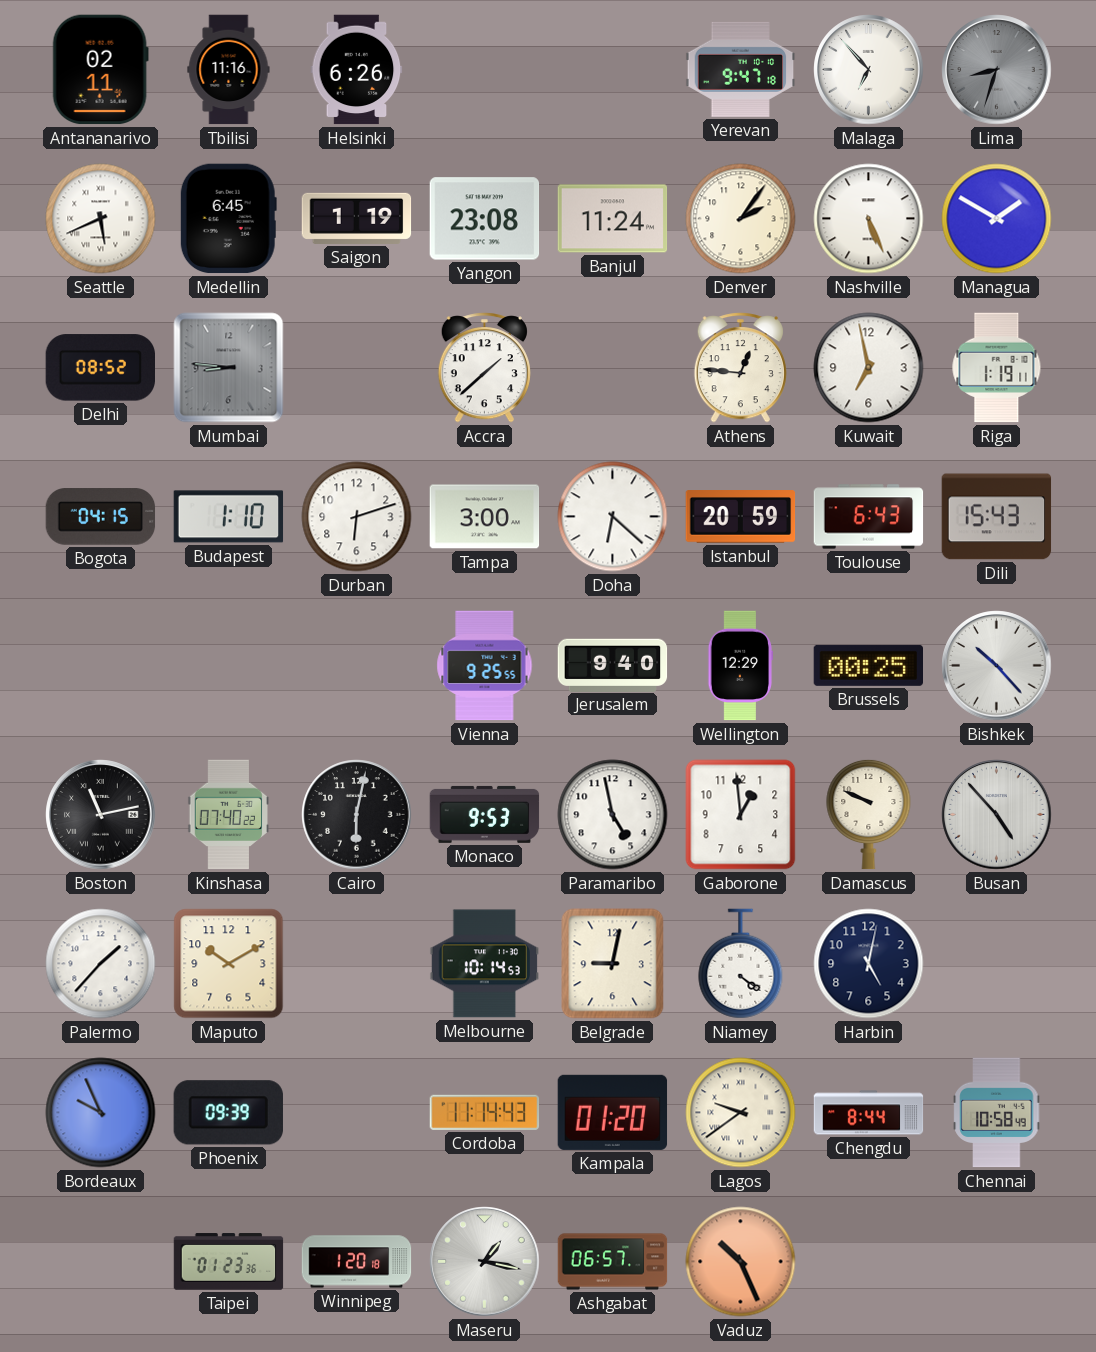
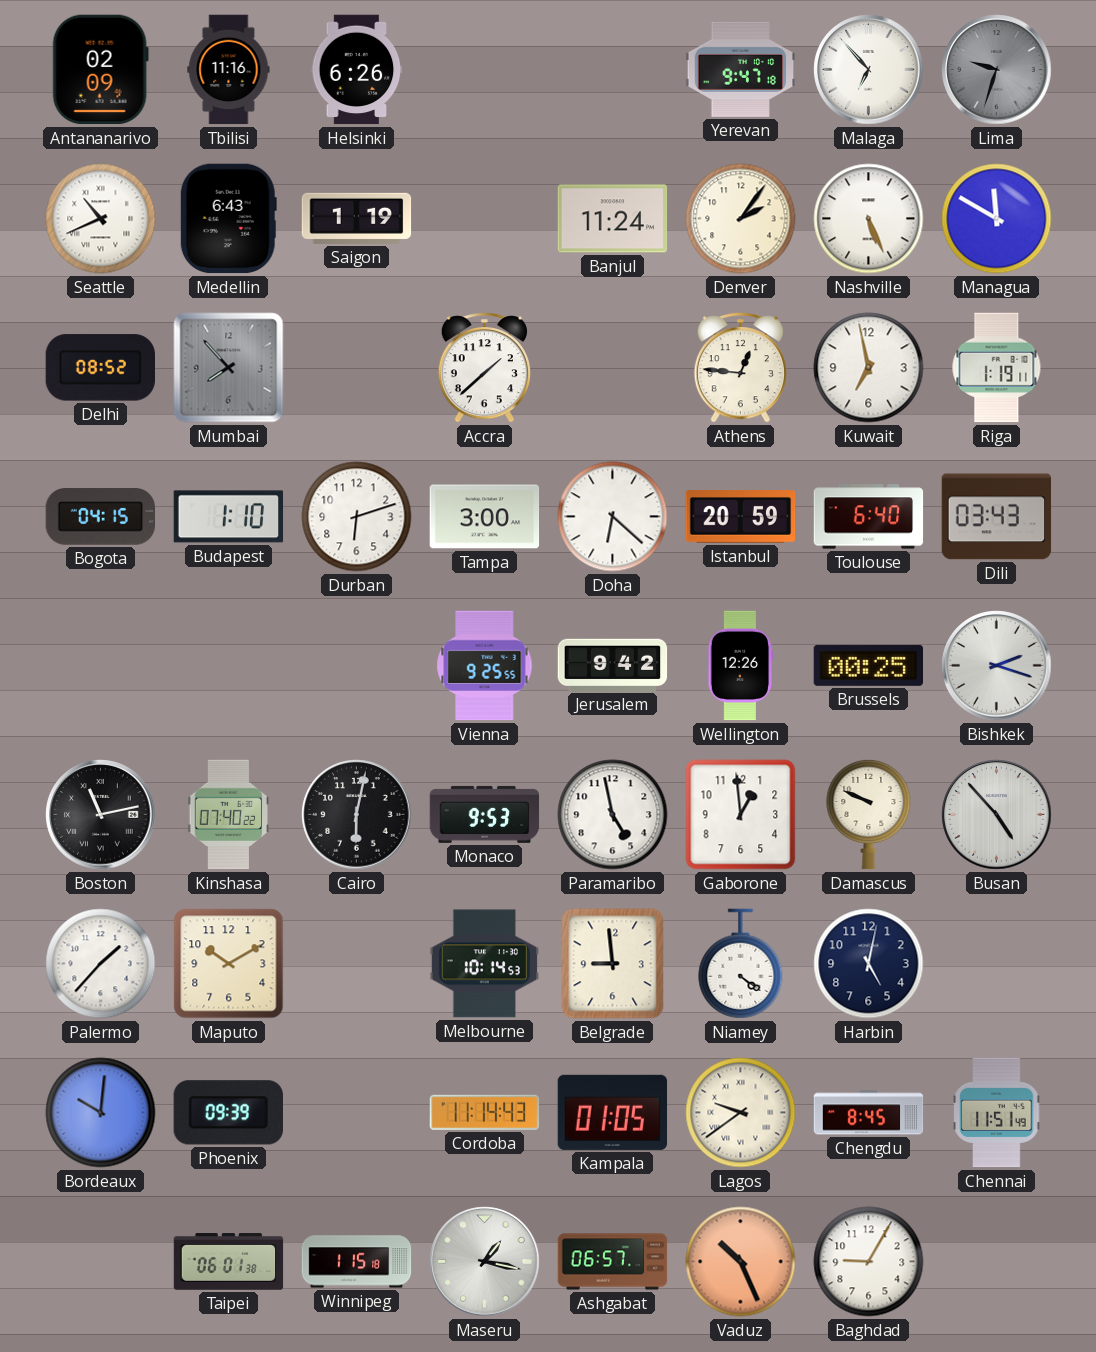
Antananarivo: 02:11 -> 02:09
Lima: 8:33 -> 9:33
Seattle: 5:41 -> 10:41
Medellin: 6:45 -> 6:43
Yangon: 23:08 -> none
Managua: 1:50 -> 11:50
Mumbai: 8:46 -> 7:53
Toulouse: 6:43 -> 6:40
Dili: 15:43 -> 03:43
Jerusalem: 9:40 -> 9:42
Wellington: 12:29 -> 12:26
Bishkek: 10:23 -> 2:18
Belgrade: 9:02 -> 8:59
Bordeaux: 9:56 -> 10:01
Kampala: 01:20 -> 01:05
Chengdu: 8:44 -> 8:45
Chennai: 10:58 -> 11:51
Taipei: 01:23 -> 06:01
Winnipeg: 1:20 -> 1:15
Baghdad: none -> 9:05
